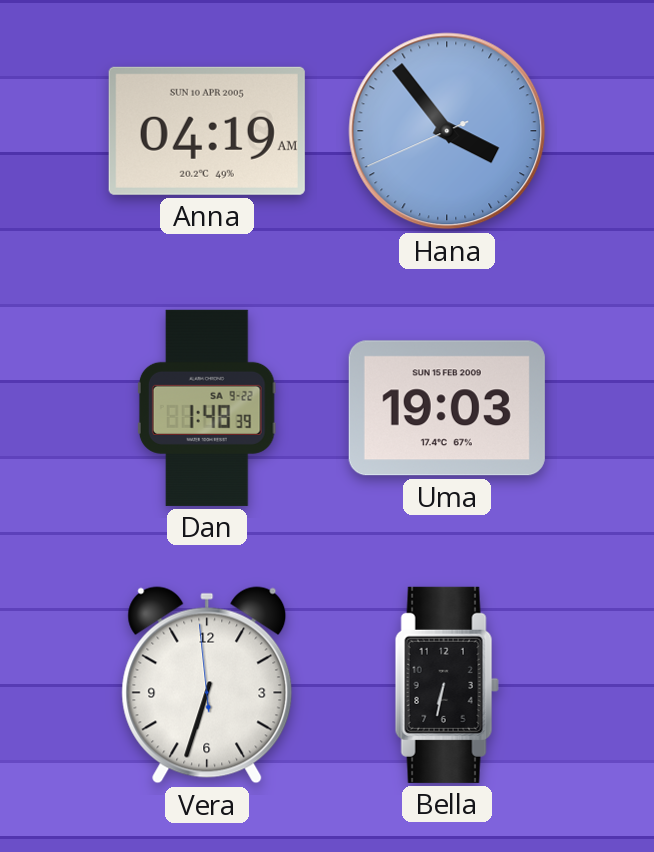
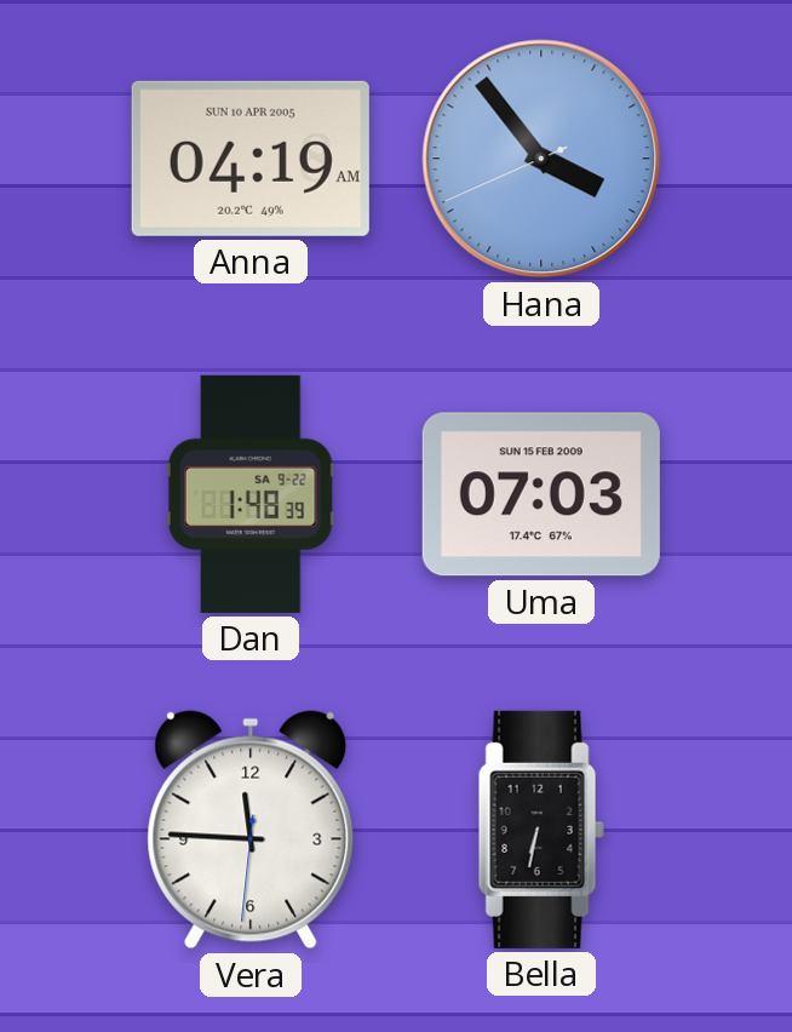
Uma: 19:03 -> 07:03
Vera: 6:32 -> 11:45
